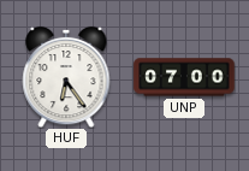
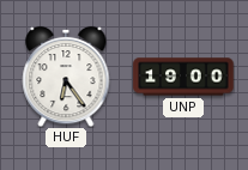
UNP: 07:00 -> 19:00
